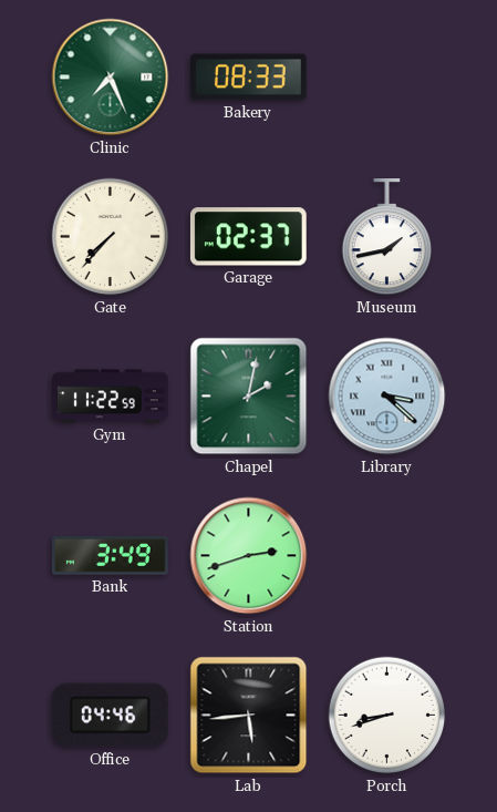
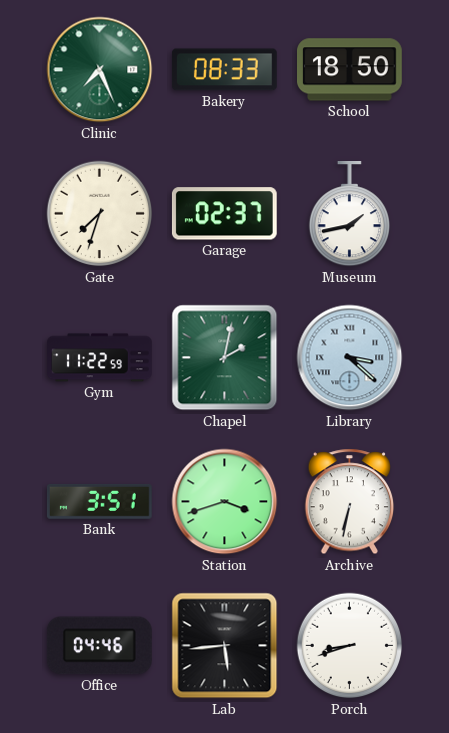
School: none -> 18:50
Gate: 7:37 -> 7:33
Bank: 3:49 -> 3:51
Station: 2:42 -> 3:42
Archive: none -> 6:32
